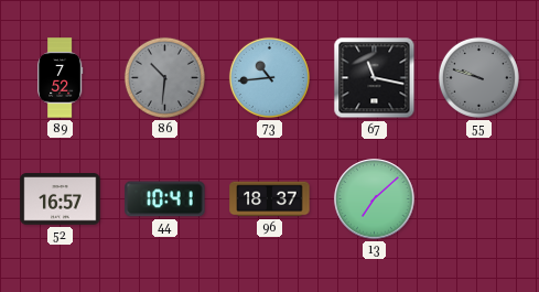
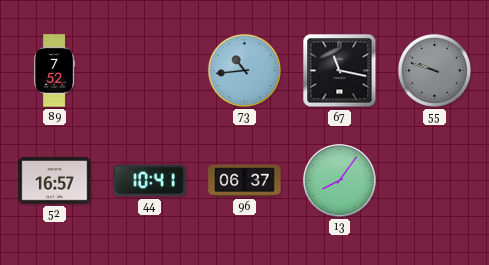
86: 10:31 -> none
96: 18:37 -> 06:37
13: 7:08 -> 8:06
